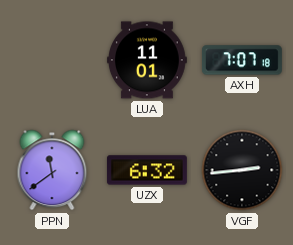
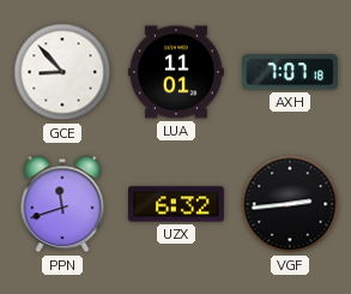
GCE: none -> 8:53
PPN: 11:39 -> 11:42
